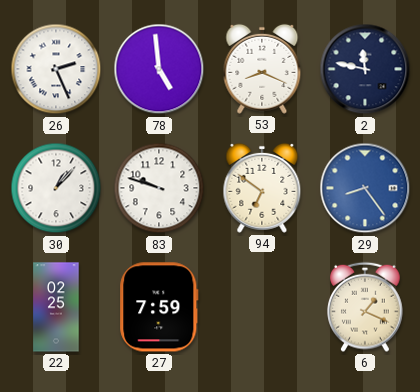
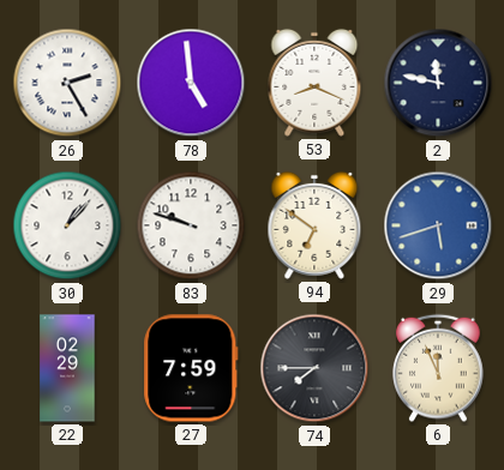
26: 2:26 -> 2:25
29: 8:24 -> 5:42
22: 02:25 -> 02:29
74: none -> 7:45
6: 1:19 -> 11:56
